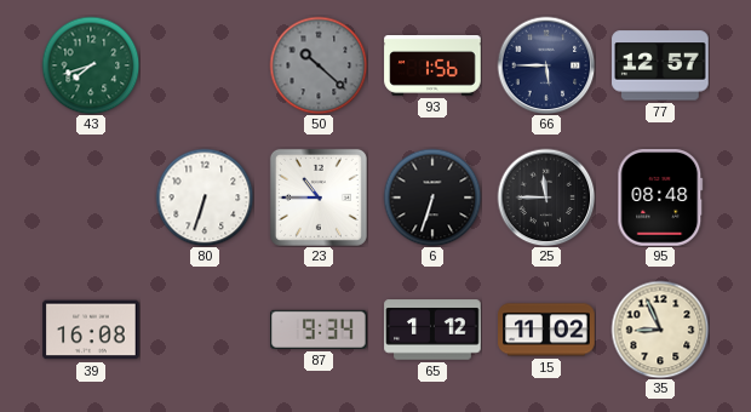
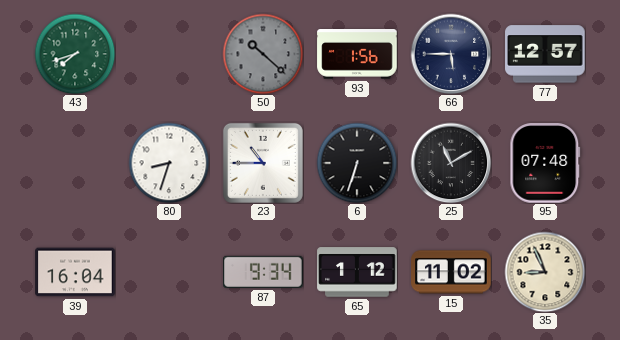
80: 6:33 -> 8:33
25: 11:45 -> 11:10
95: 08:48 -> 07:48
39: 16:08 -> 16:04
